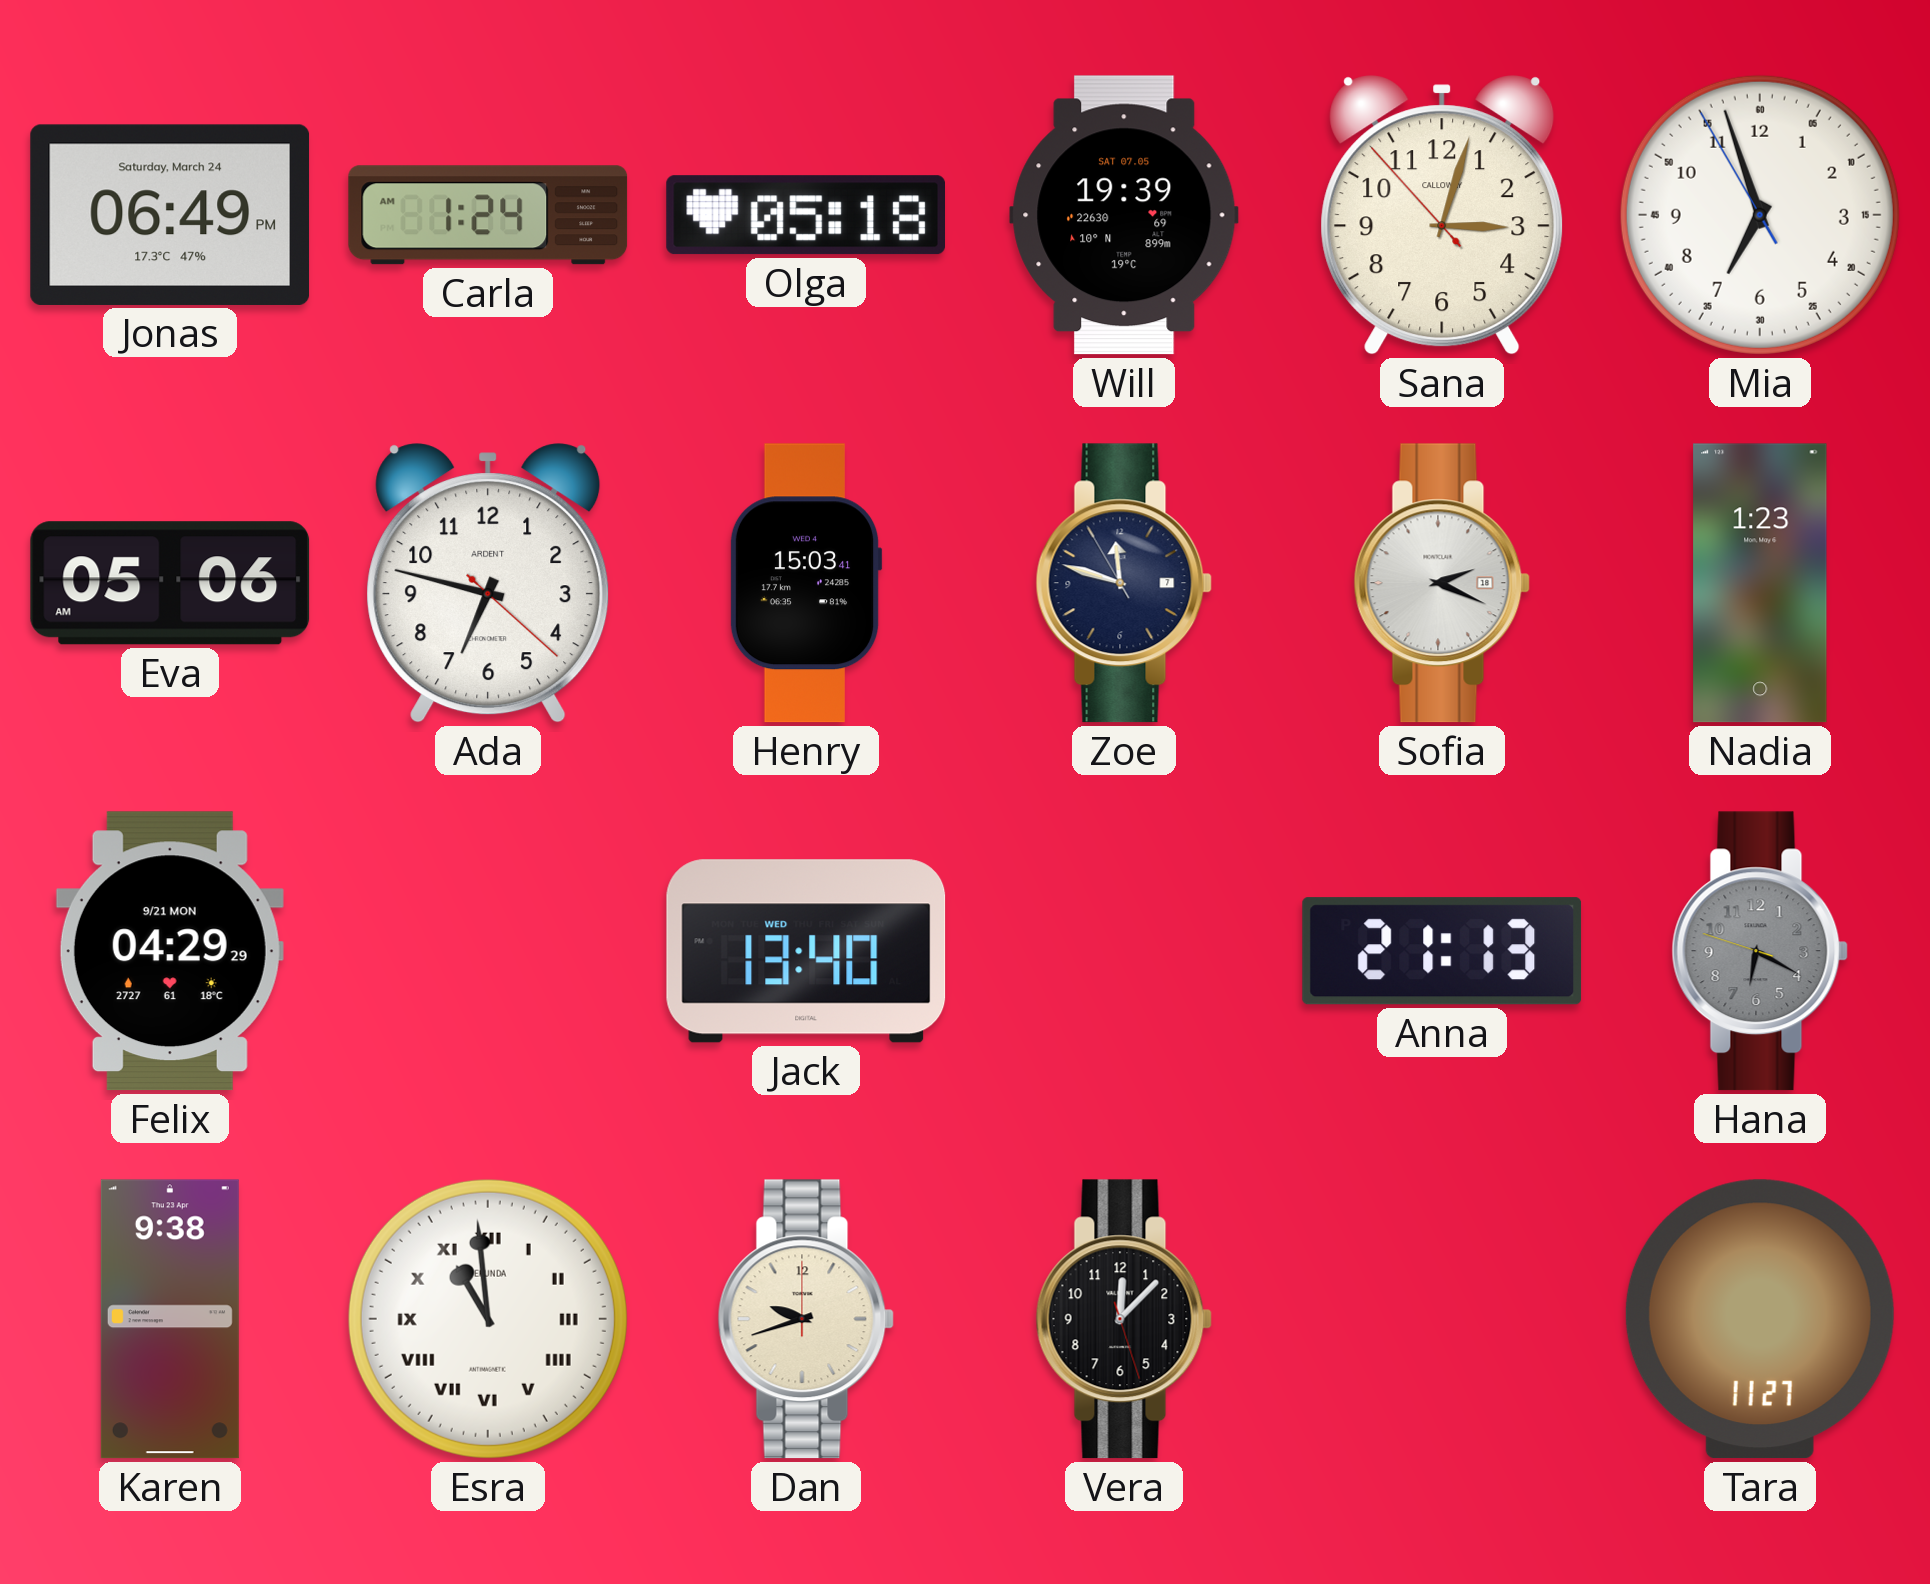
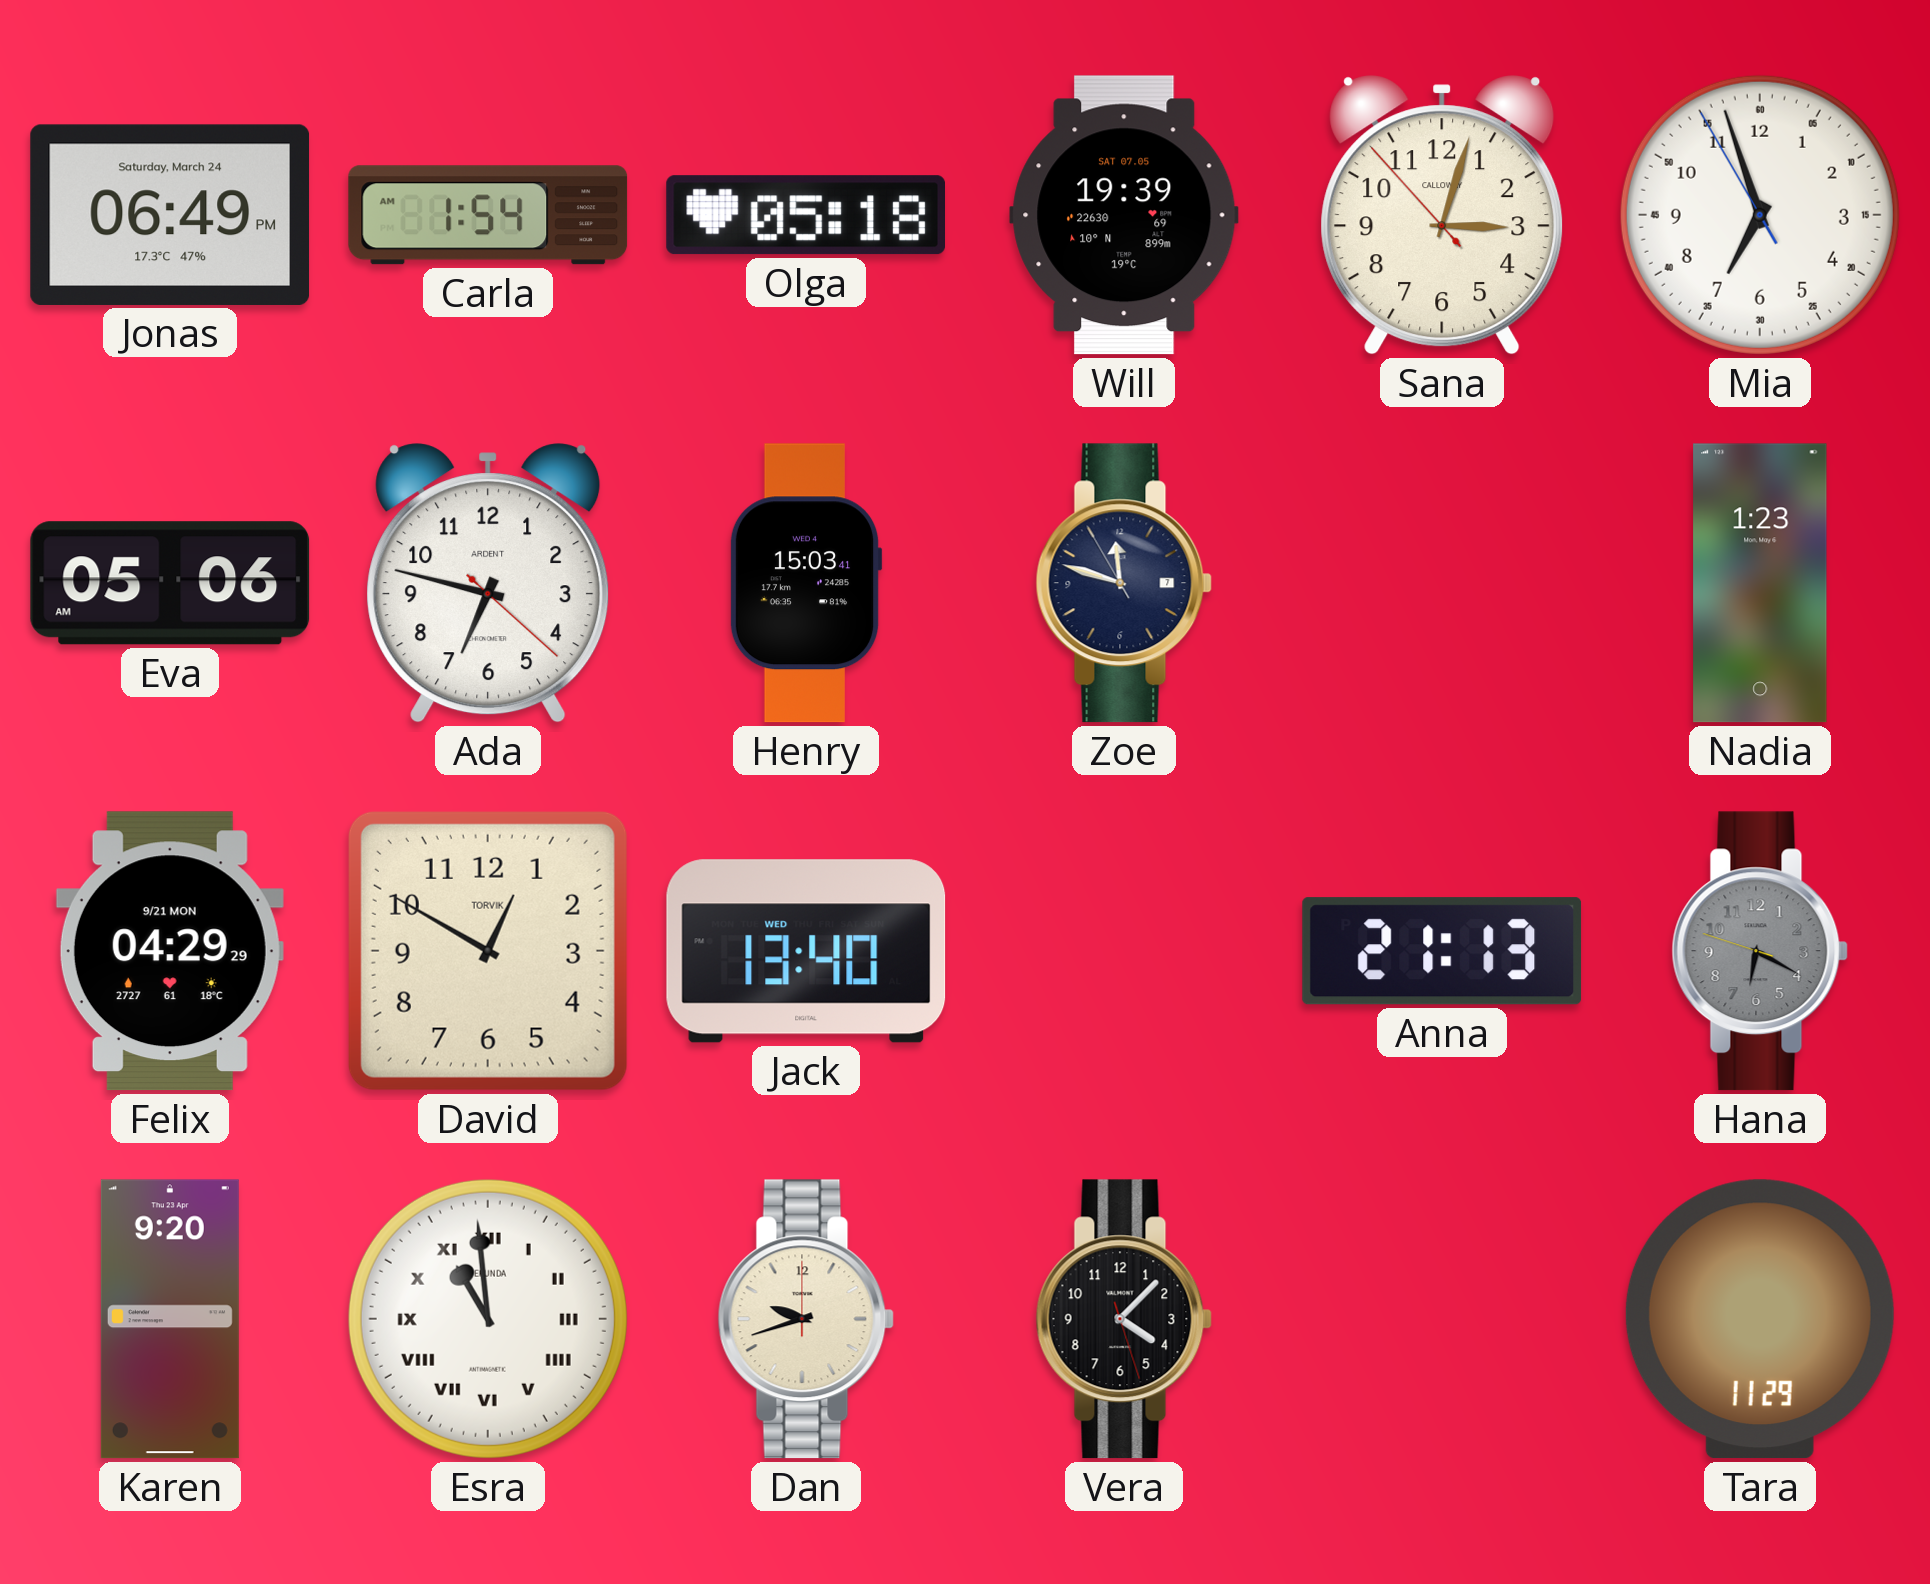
Carla: 1:24 -> 1:54
Sofia: 2:19 -> none
David: none -> 12:50
Karen: 9:38 -> 9:20
Vera: 12:07 -> 4:07
Tara: 11:27 -> 11:29
